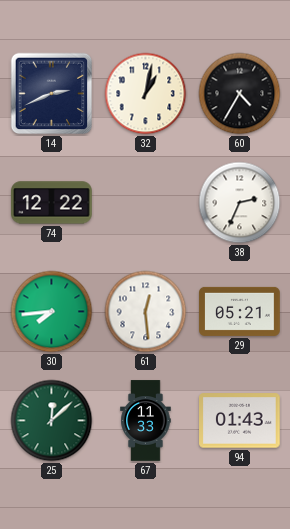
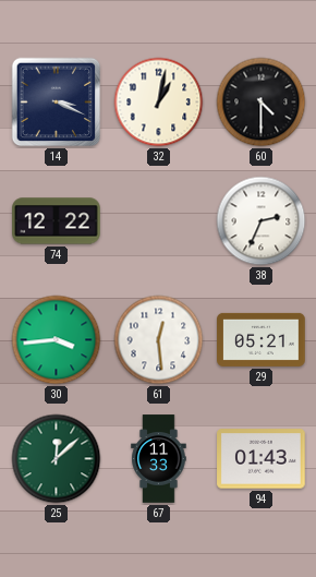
14: 2:41 -> 3:19
60: 4:35 -> 4:30
30: 7:44 -> 3:44
